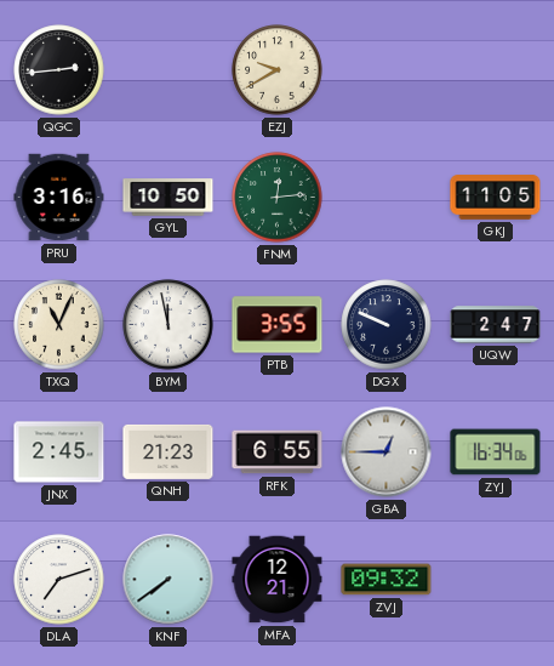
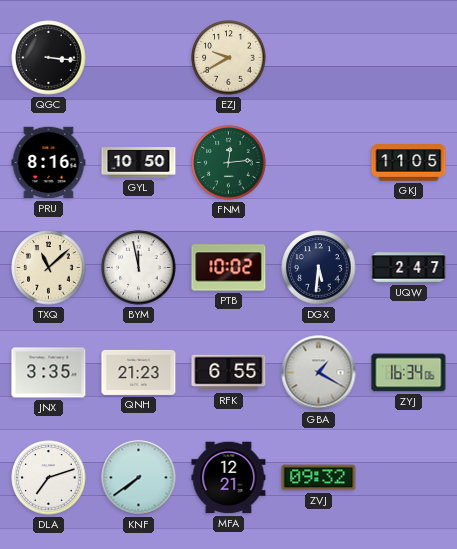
QGC: 2:44 -> 3:16
PRU: 3:16 -> 8:16
TXQ: 11:04 -> 11:08
PTB: 3:55 -> 10:02
DGX: 9:49 -> 5:31
JNX: 2:45 -> 3:35
GBA: 12:45 -> 1:20
